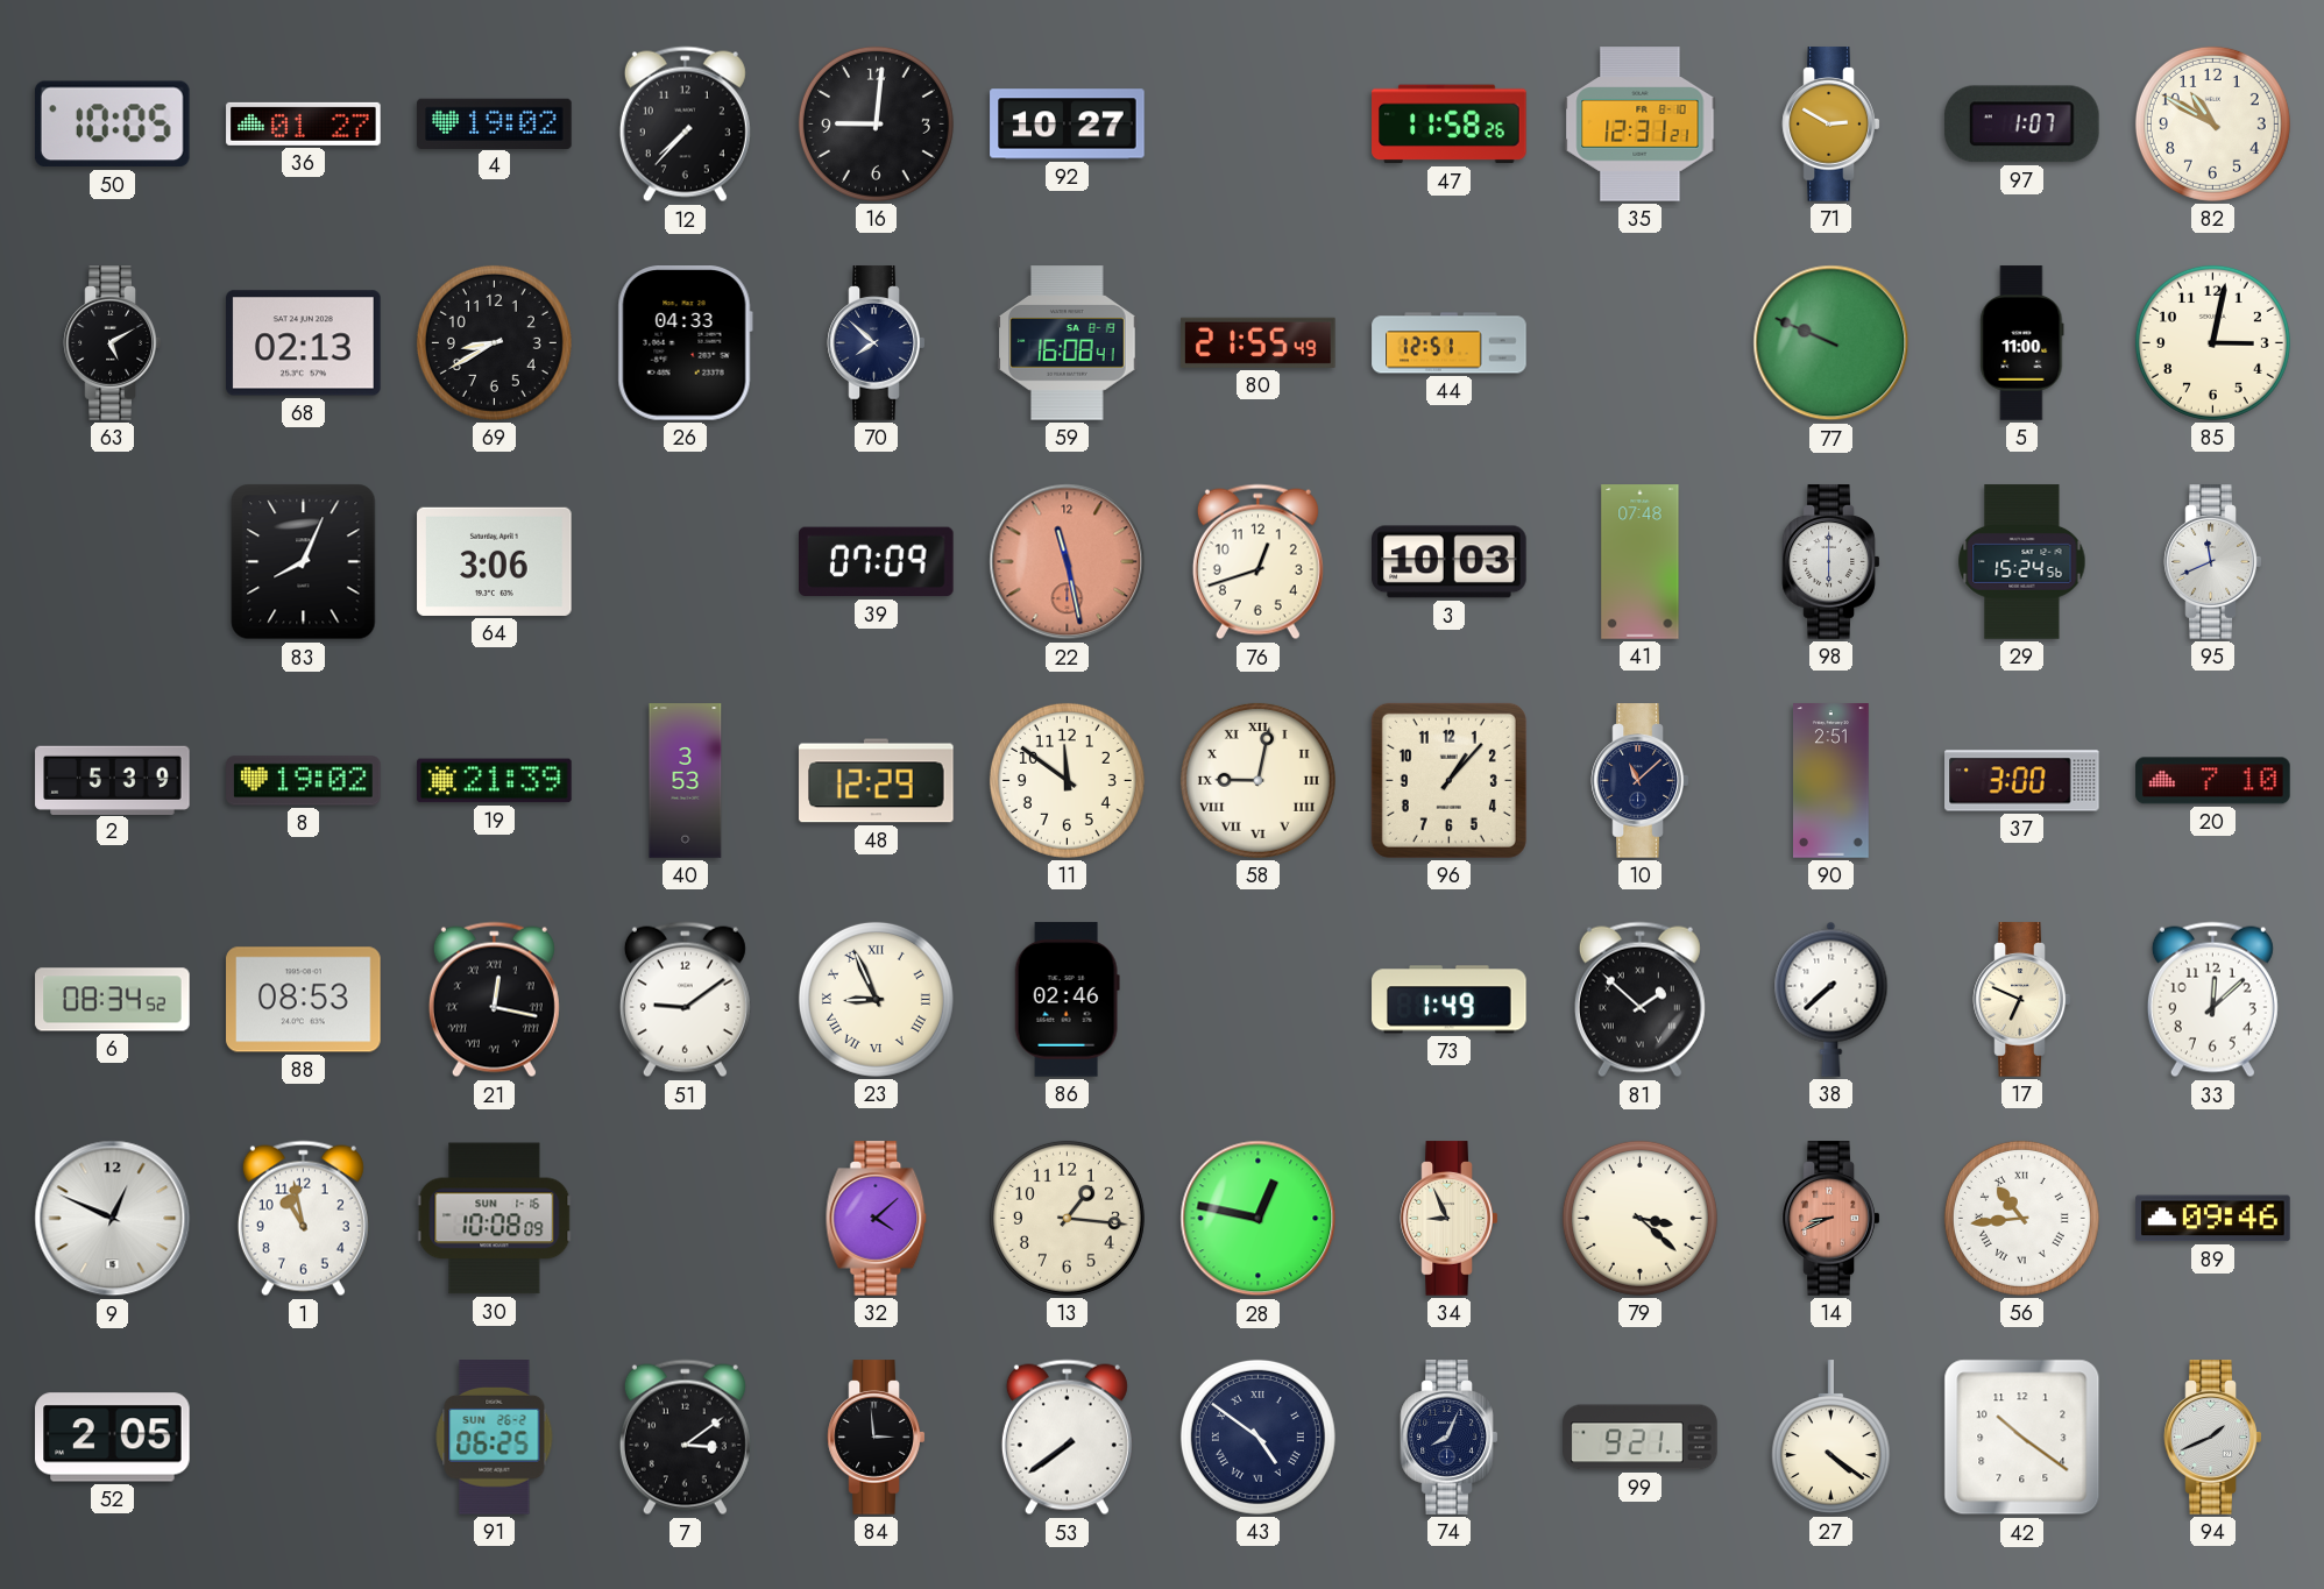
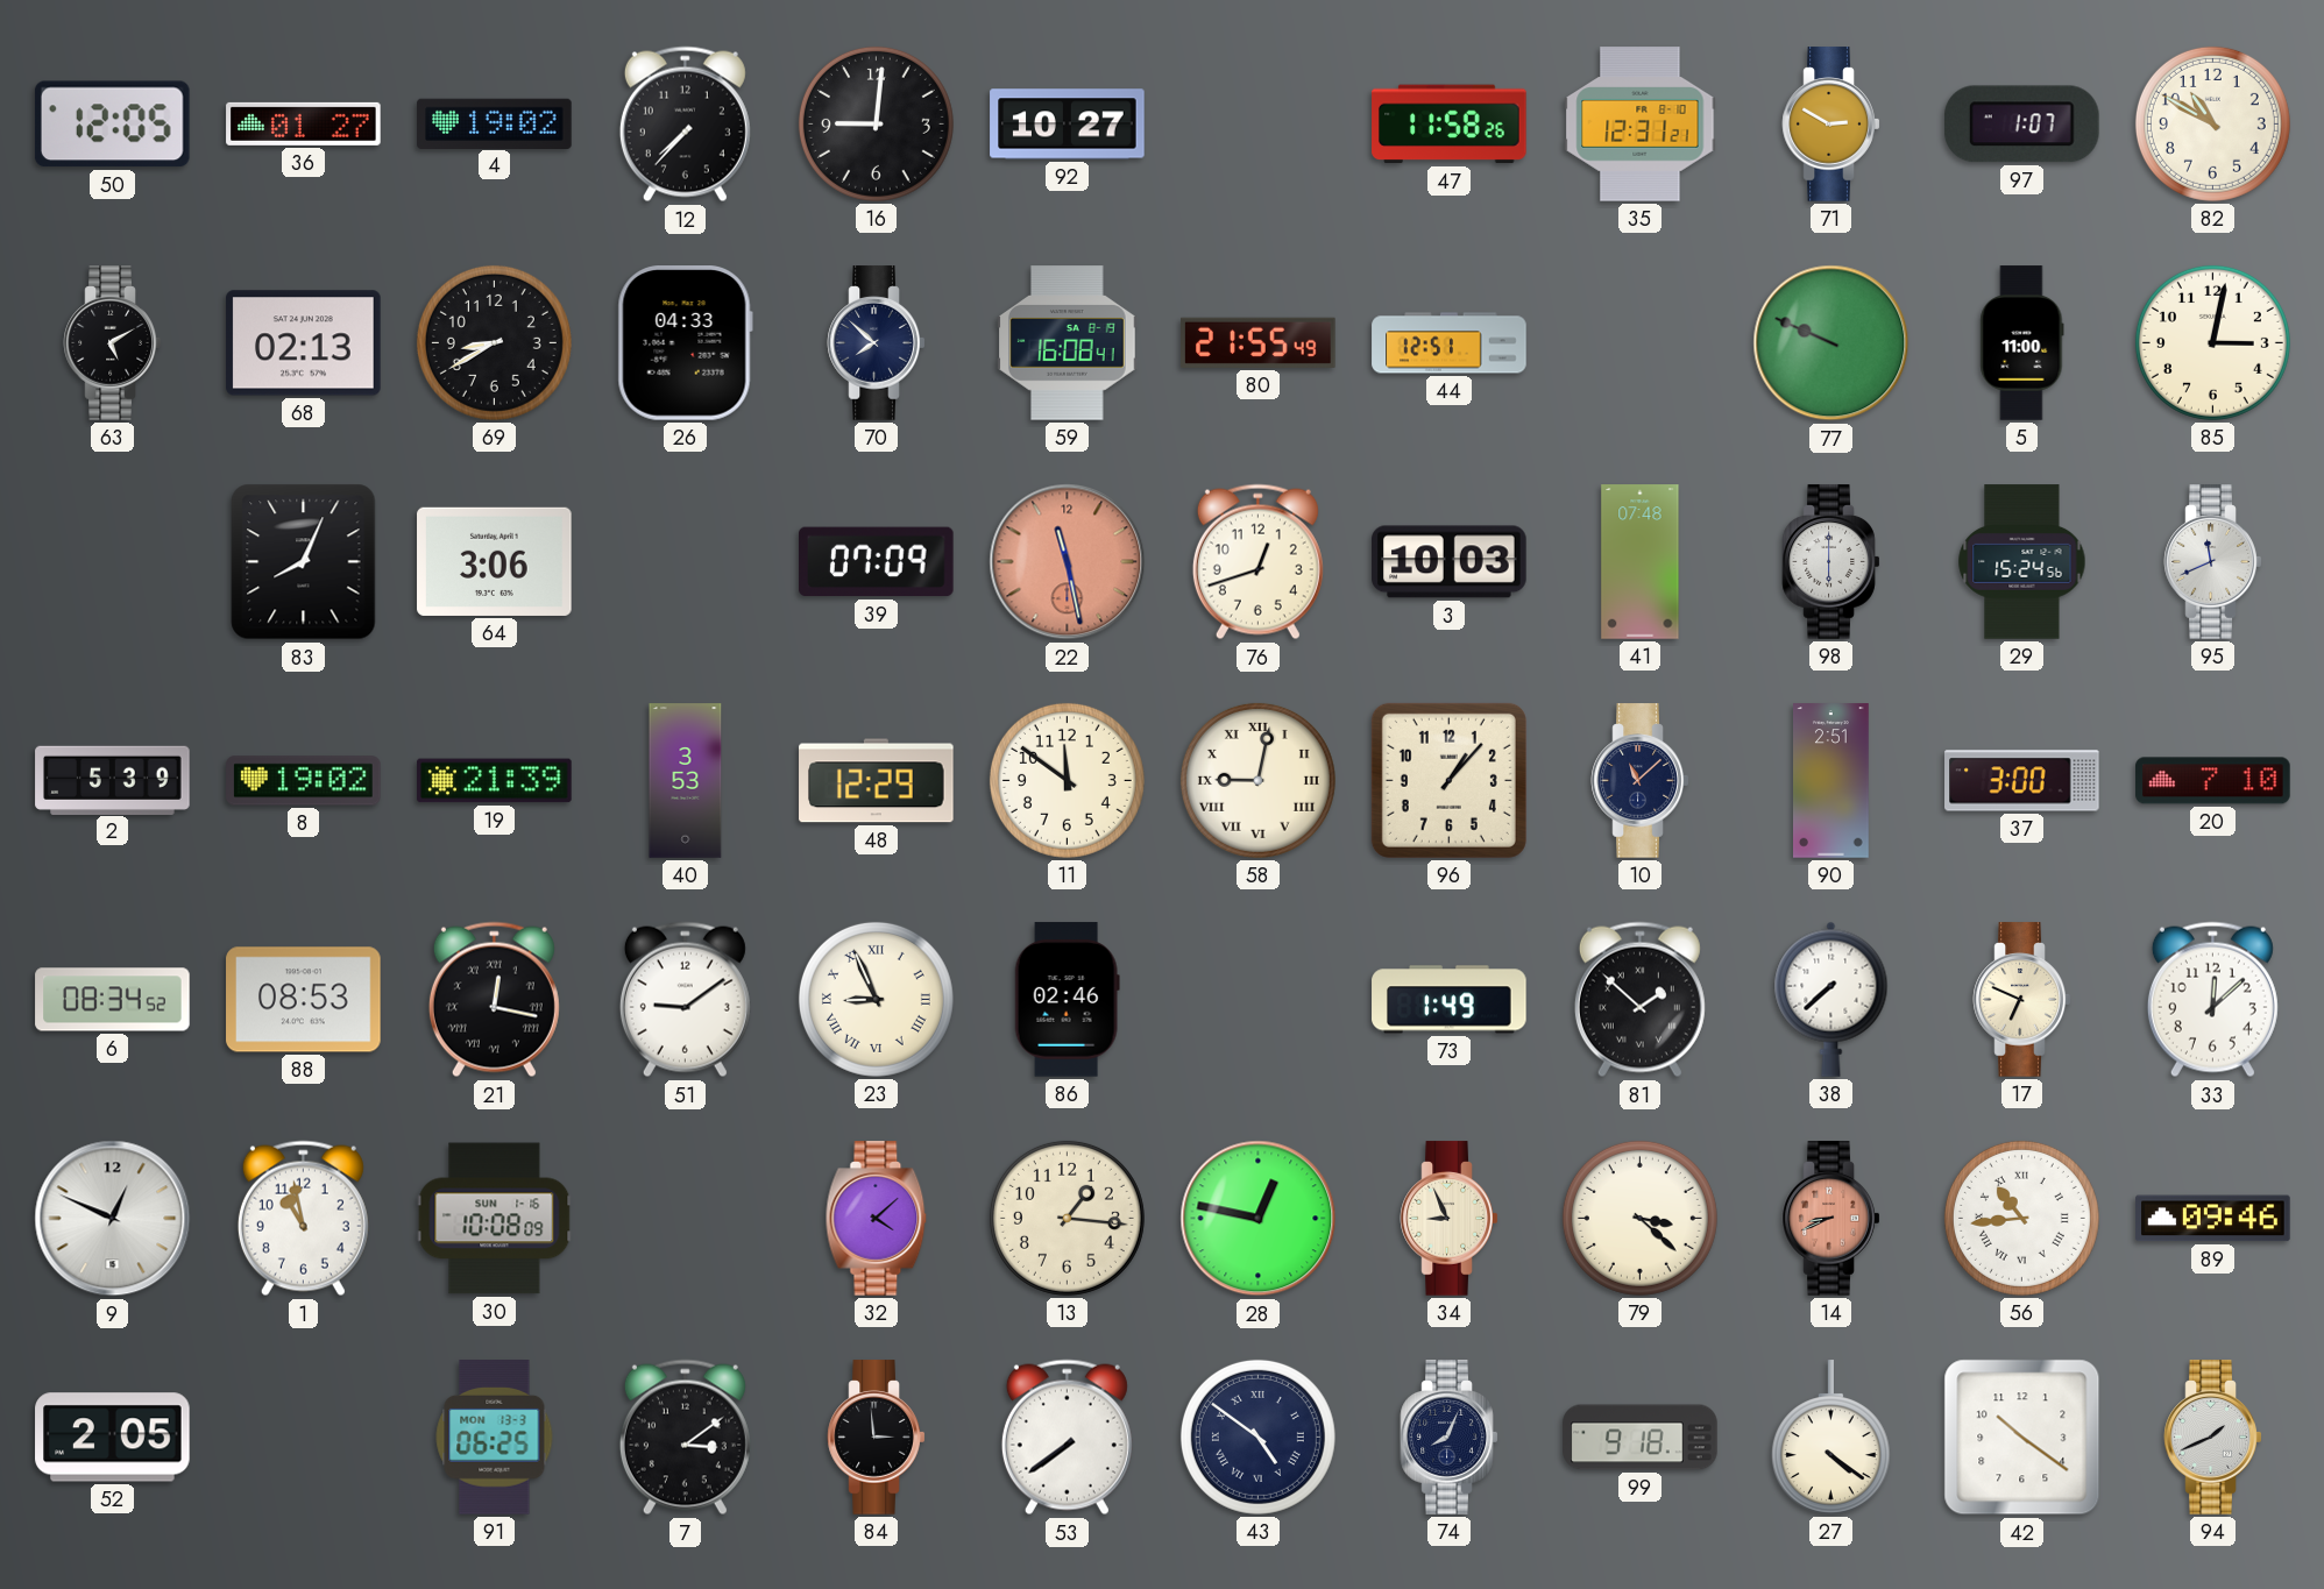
50: 10:05 -> 12:05
91 date: SUN 26-2 -> MON 13-3
99: 9:21 -> 9:18
